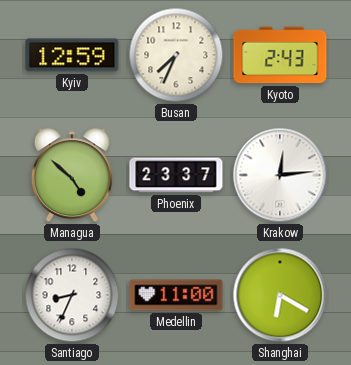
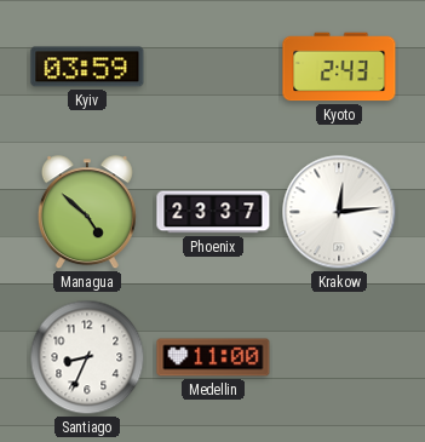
Kyiv: 12:59 -> 03:59
Busan: 7:34 -> none
Shanghai: 6:20 -> none
